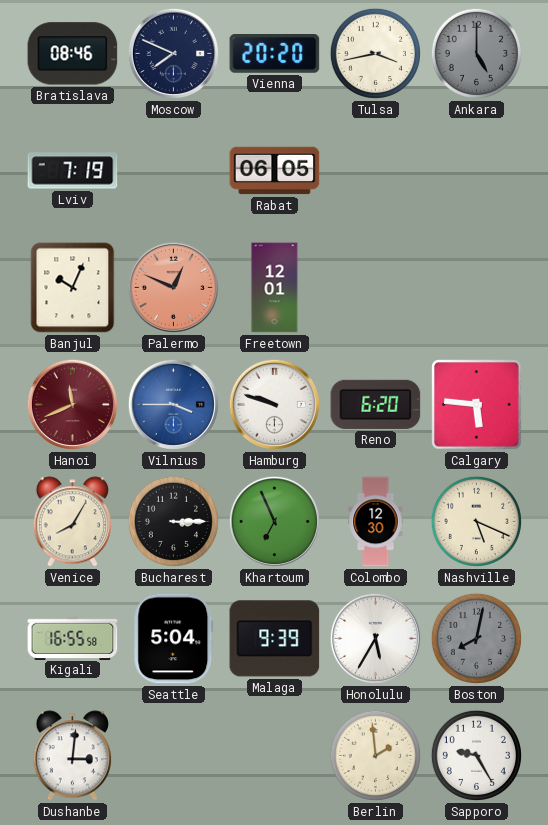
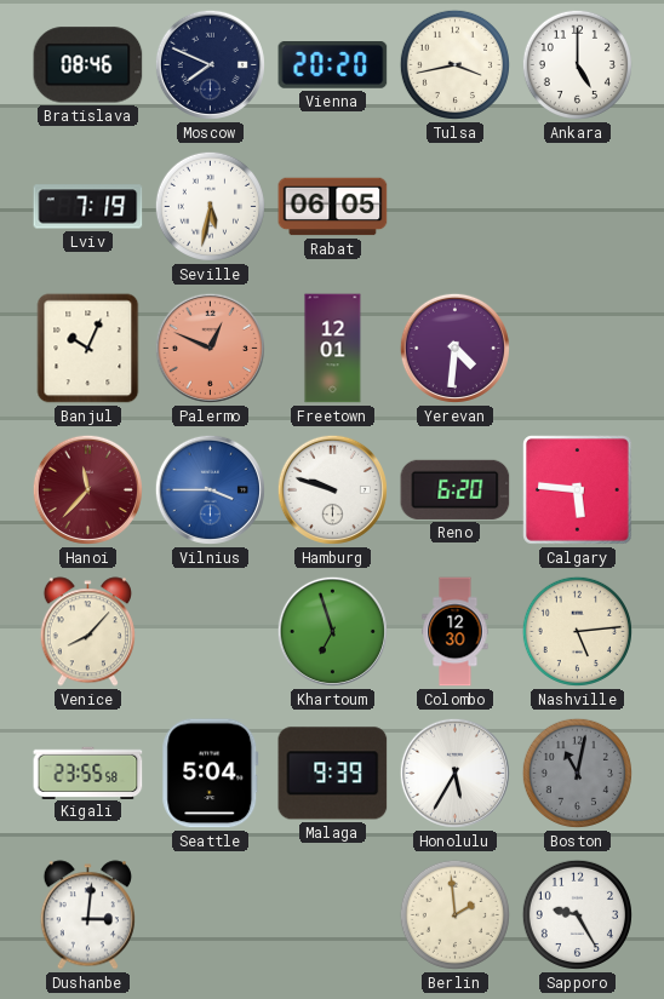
Ankara dial: grey -> white
Seville: none -> 5:32
Yerevan: none -> 4:31
Hanoi: 11:41 -> 11:37
Venice: 8:05 -> 8:07
Bucharest: 3:15 -> none
Khartoum: 6:56 -> 6:57
Nashville: 5:19 -> 5:14
Kigali: 16:55 -> 23:55
Boston: 8:02 -> 11:02
